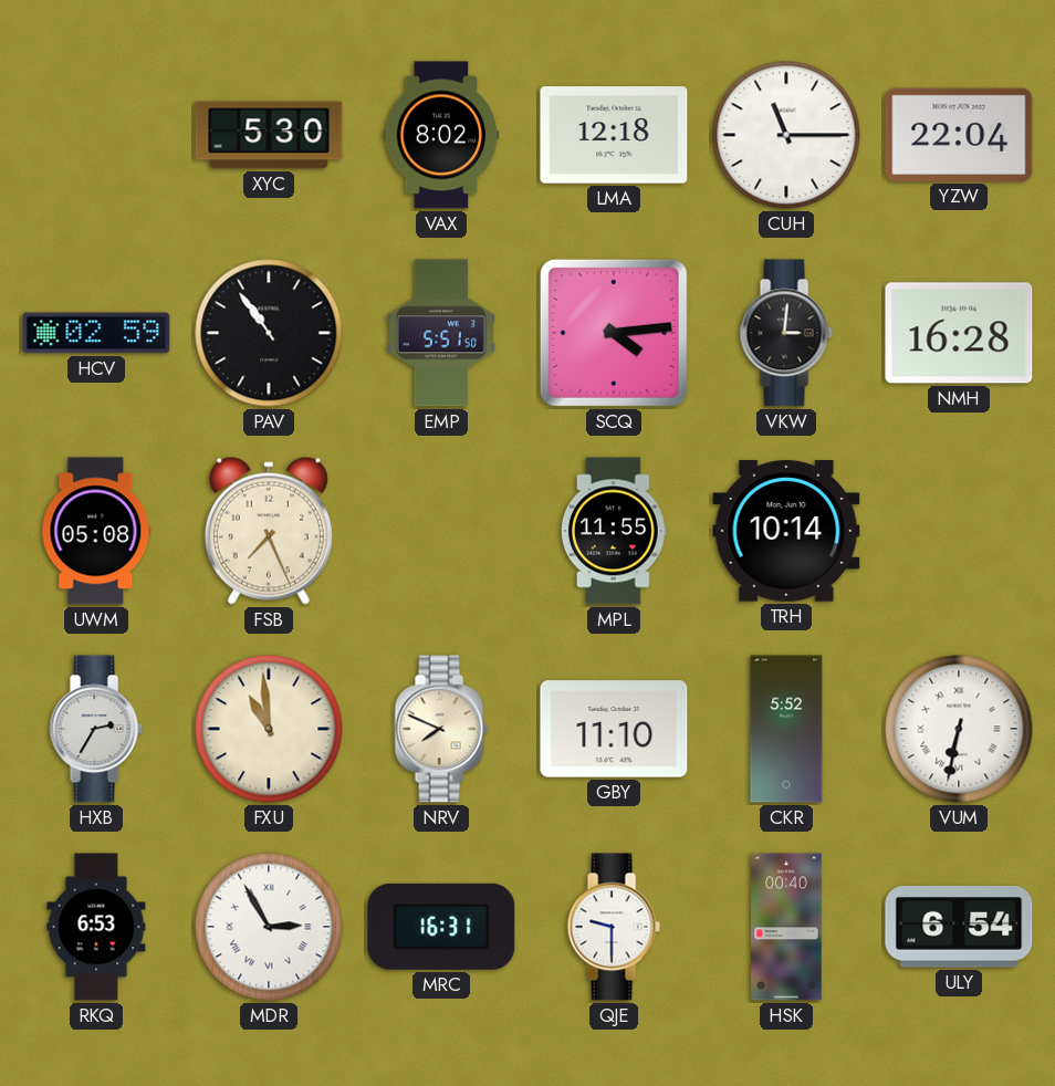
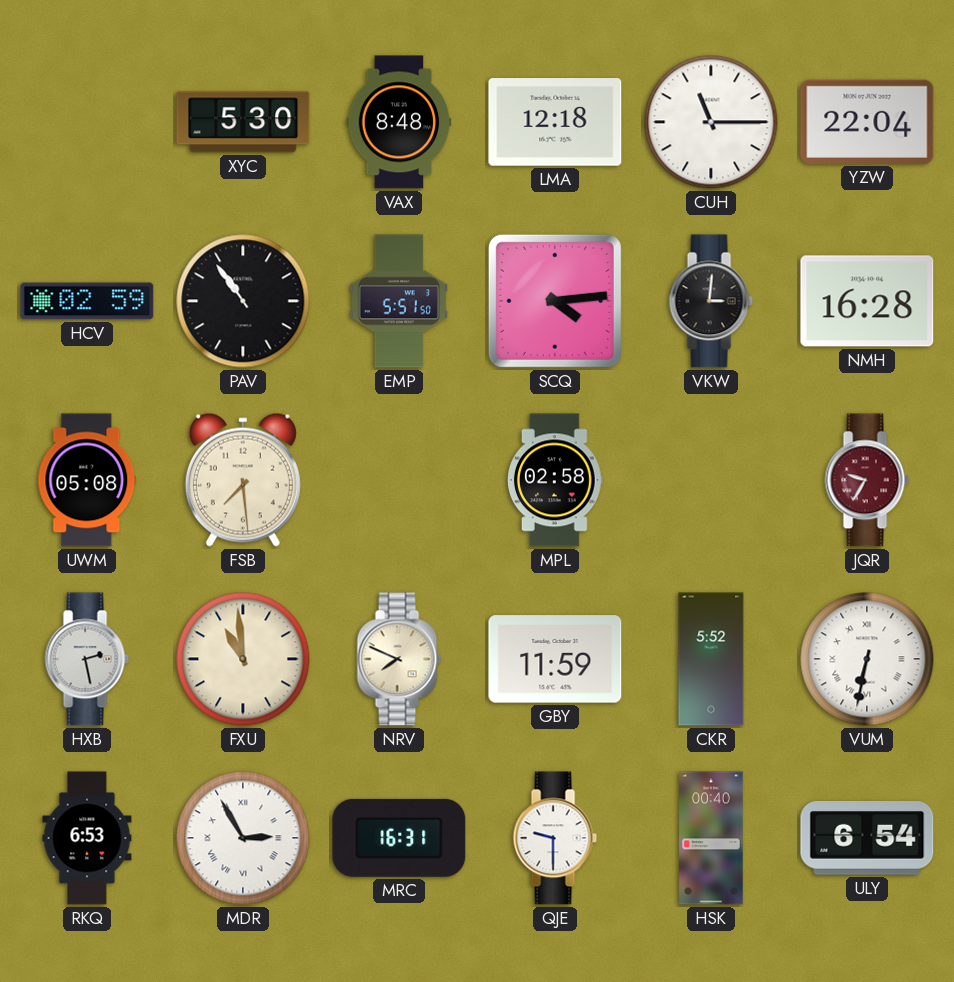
VAX: 8:02 -> 8:48
FSB: 7:26 -> 7:29
MPL: 11:55 -> 02:58
TRH: 10:14 -> none
JQR: none -> 9:35
HXB: 2:35 -> 2:28
GBY: 11:10 -> 11:59
